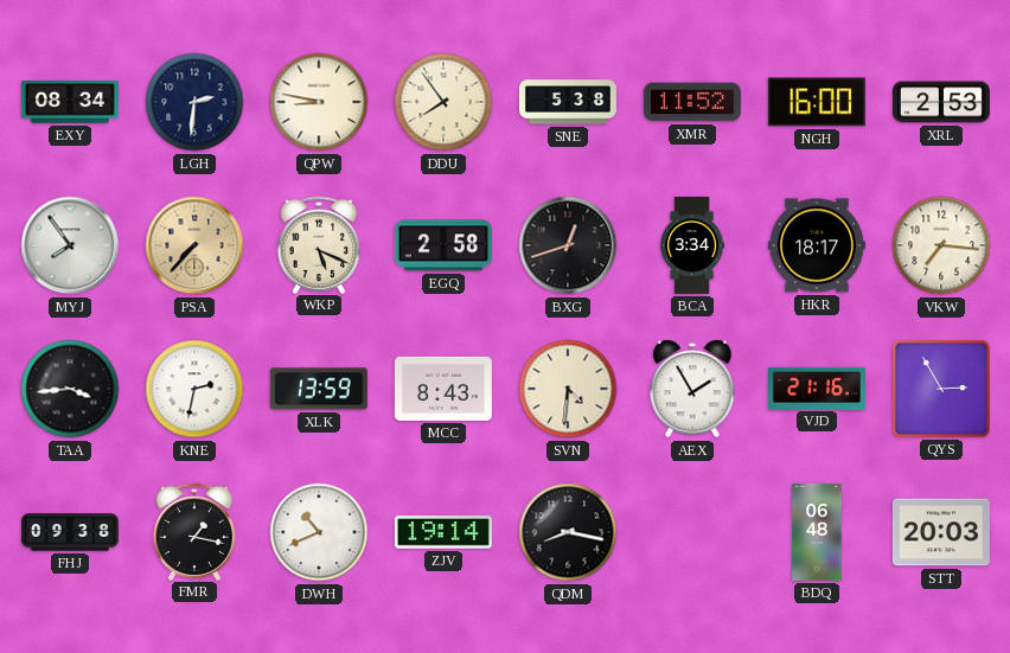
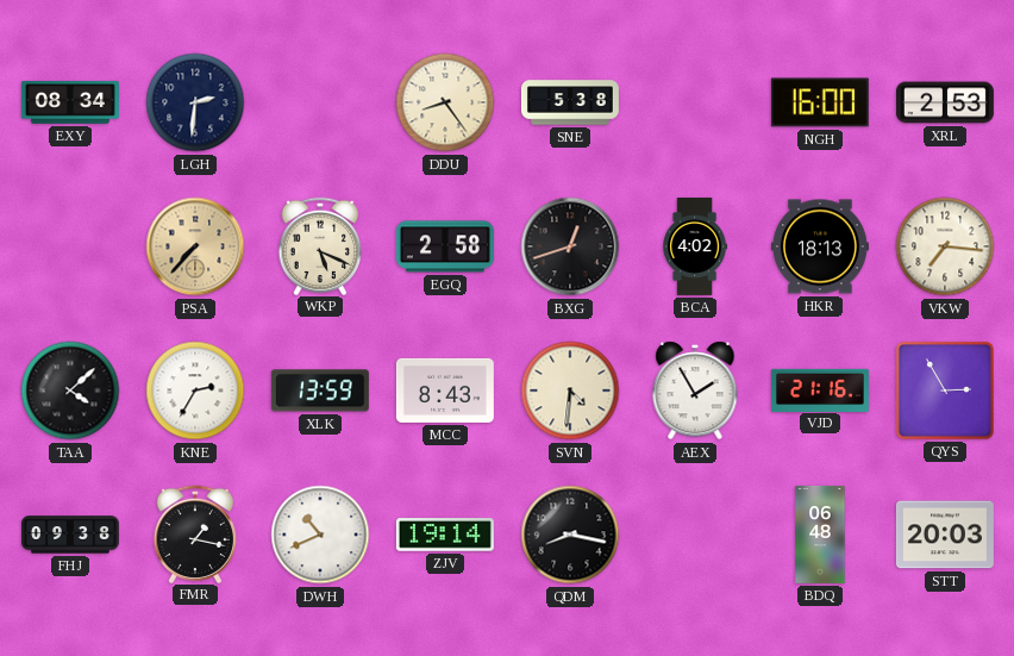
QPW: 8:47 -> none
DDU: 7:54 -> 8:24
XMR: 11:52 -> none
MYJ: 7:54 -> none
BCA: 3:34 -> 4:02
HKR: 18:17 -> 18:13
TAA: 3:44 -> 4:08
KNE: 2:32 -> 2:35
